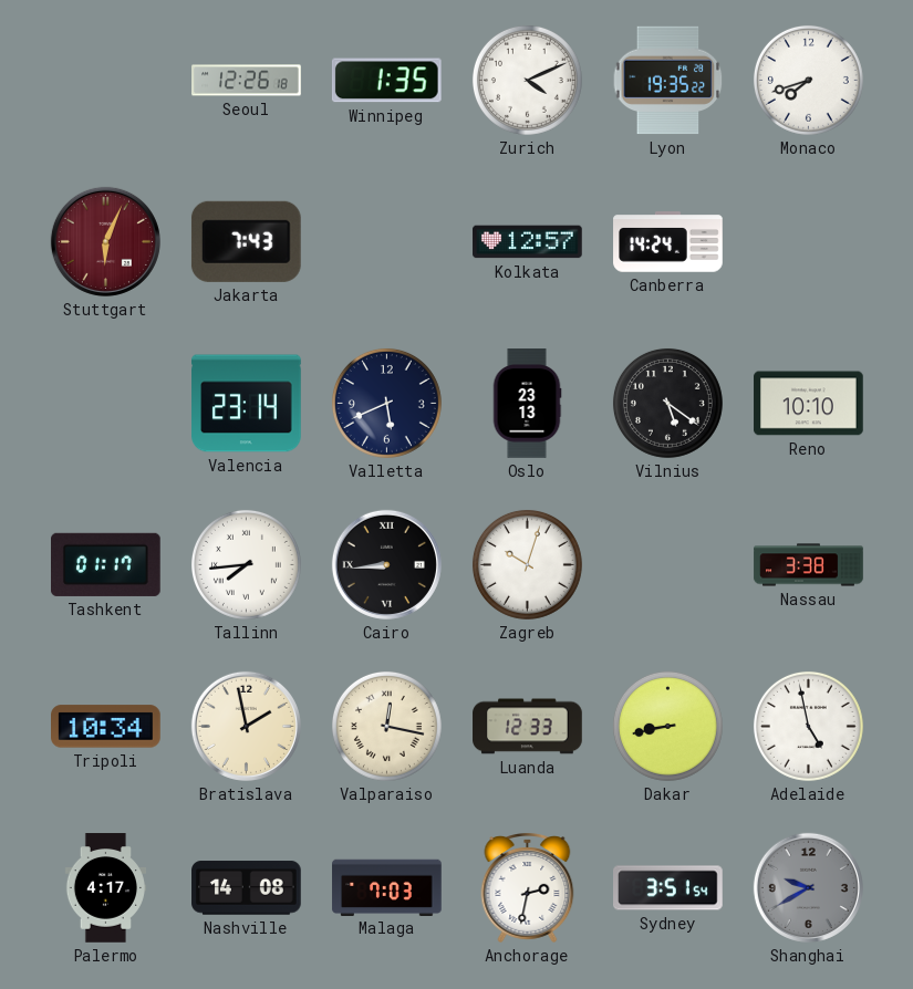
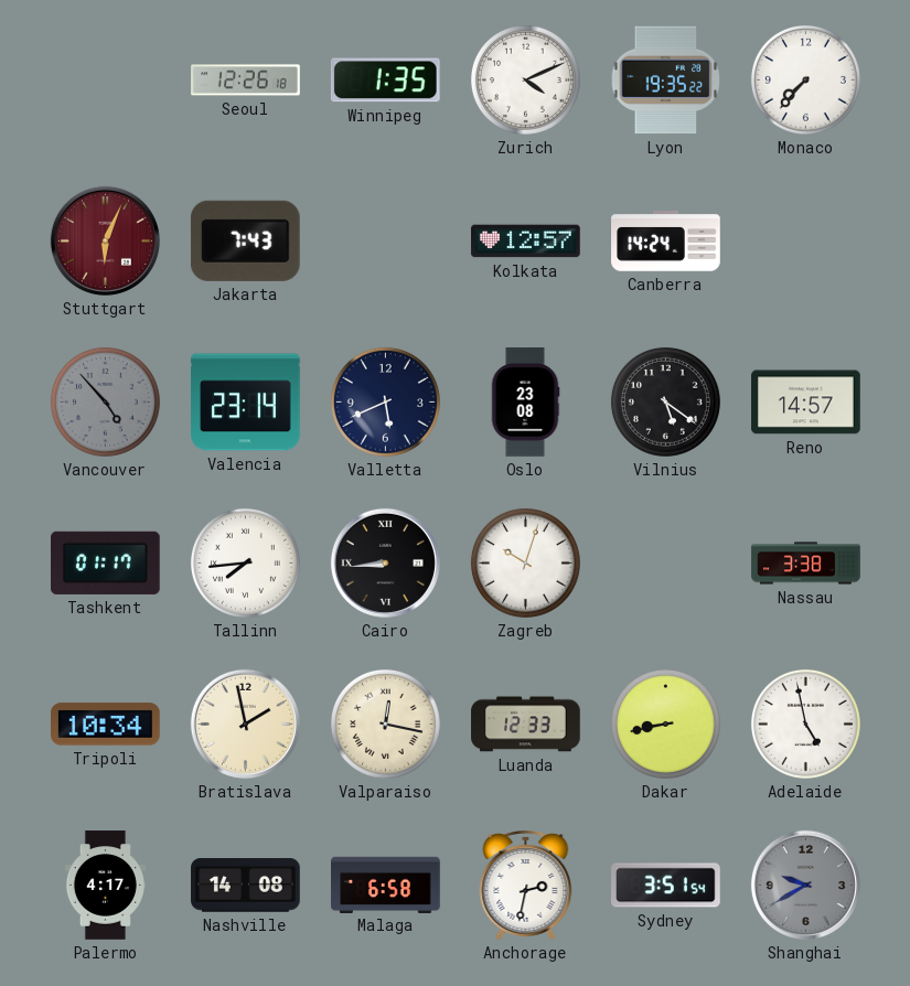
Monaco: 7:42 -> 7:37
Vancouver: none -> 4:53
Oslo: 23:13 -> 23:08
Reno: 10:10 -> 14:57
Malaga: 7:03 -> 6:58
